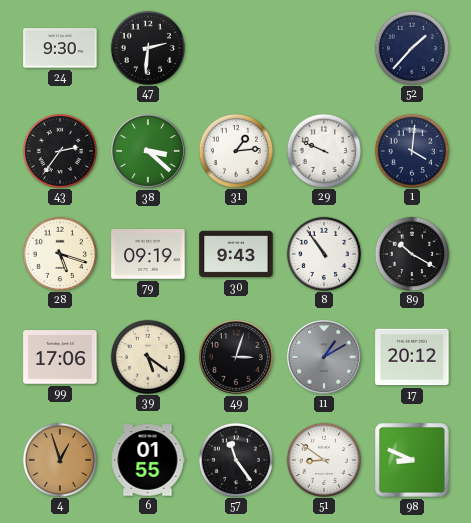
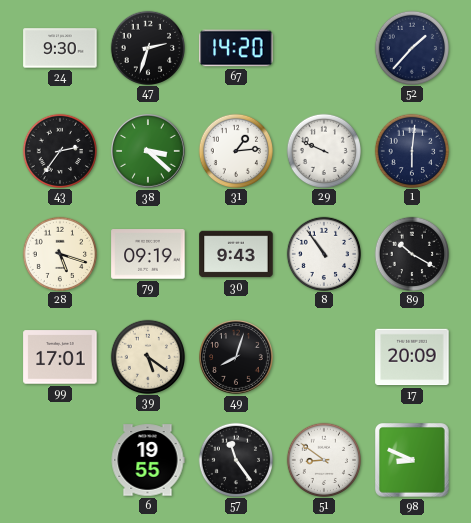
47: 2:31 -> 2:33
67: none -> 14:20
1: 4:01 -> 6:01
99: 17:06 -> 17:01
49: 3:03 -> 8:03
11: 1:10 -> none
17: 20:12 -> 20:09
4: 12:57 -> none
6: 01:55 -> 19:55
